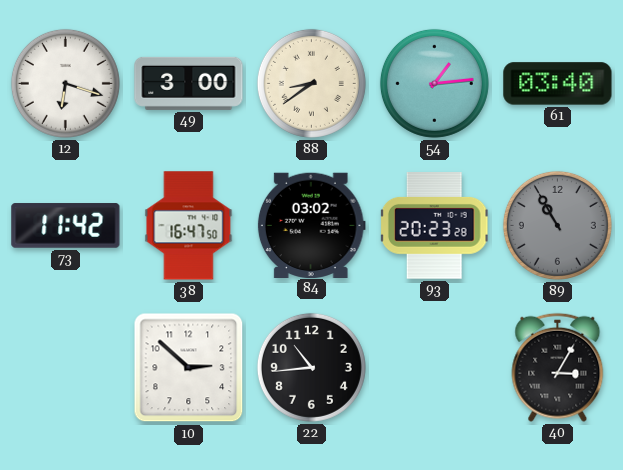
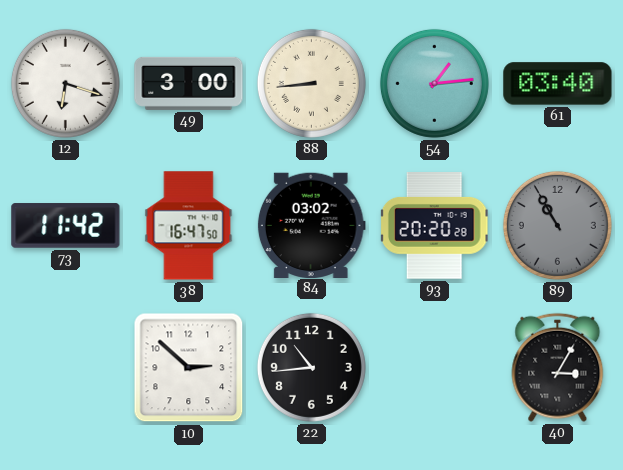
88: 8:39 -> 8:44
93: 20:23 -> 20:20
